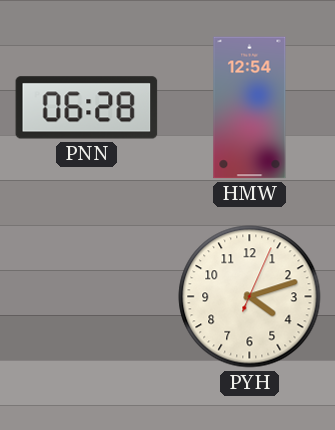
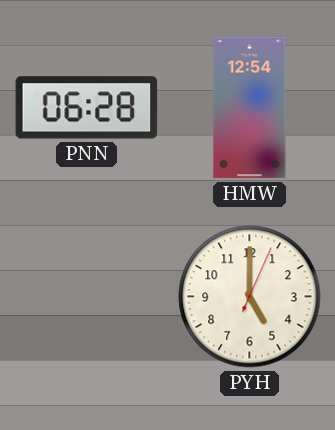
PYH: 4:12 -> 5:00
